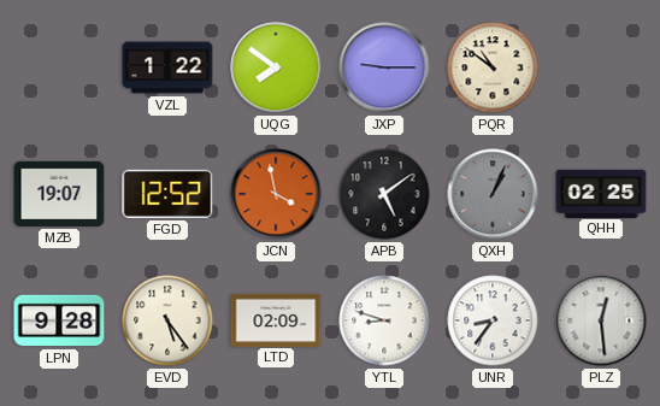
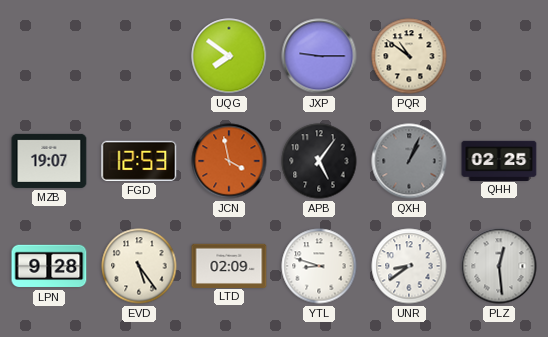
VZL: 1:22 -> none
FGD: 12:52 -> 12:53
APB: 5:09 -> 5:06
UNR: 8:36 -> 8:39
